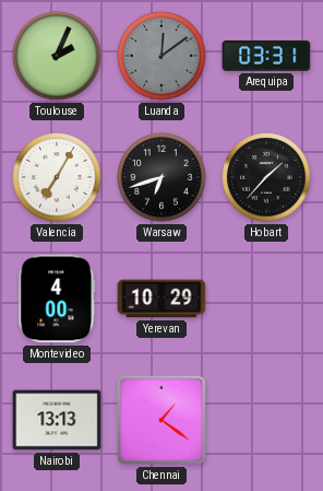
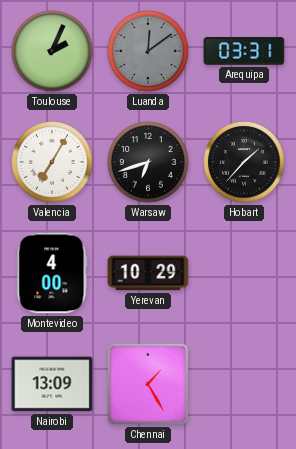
Nairobi: 13:13 -> 13:09
Chennai: 1:21 -> 1:25
